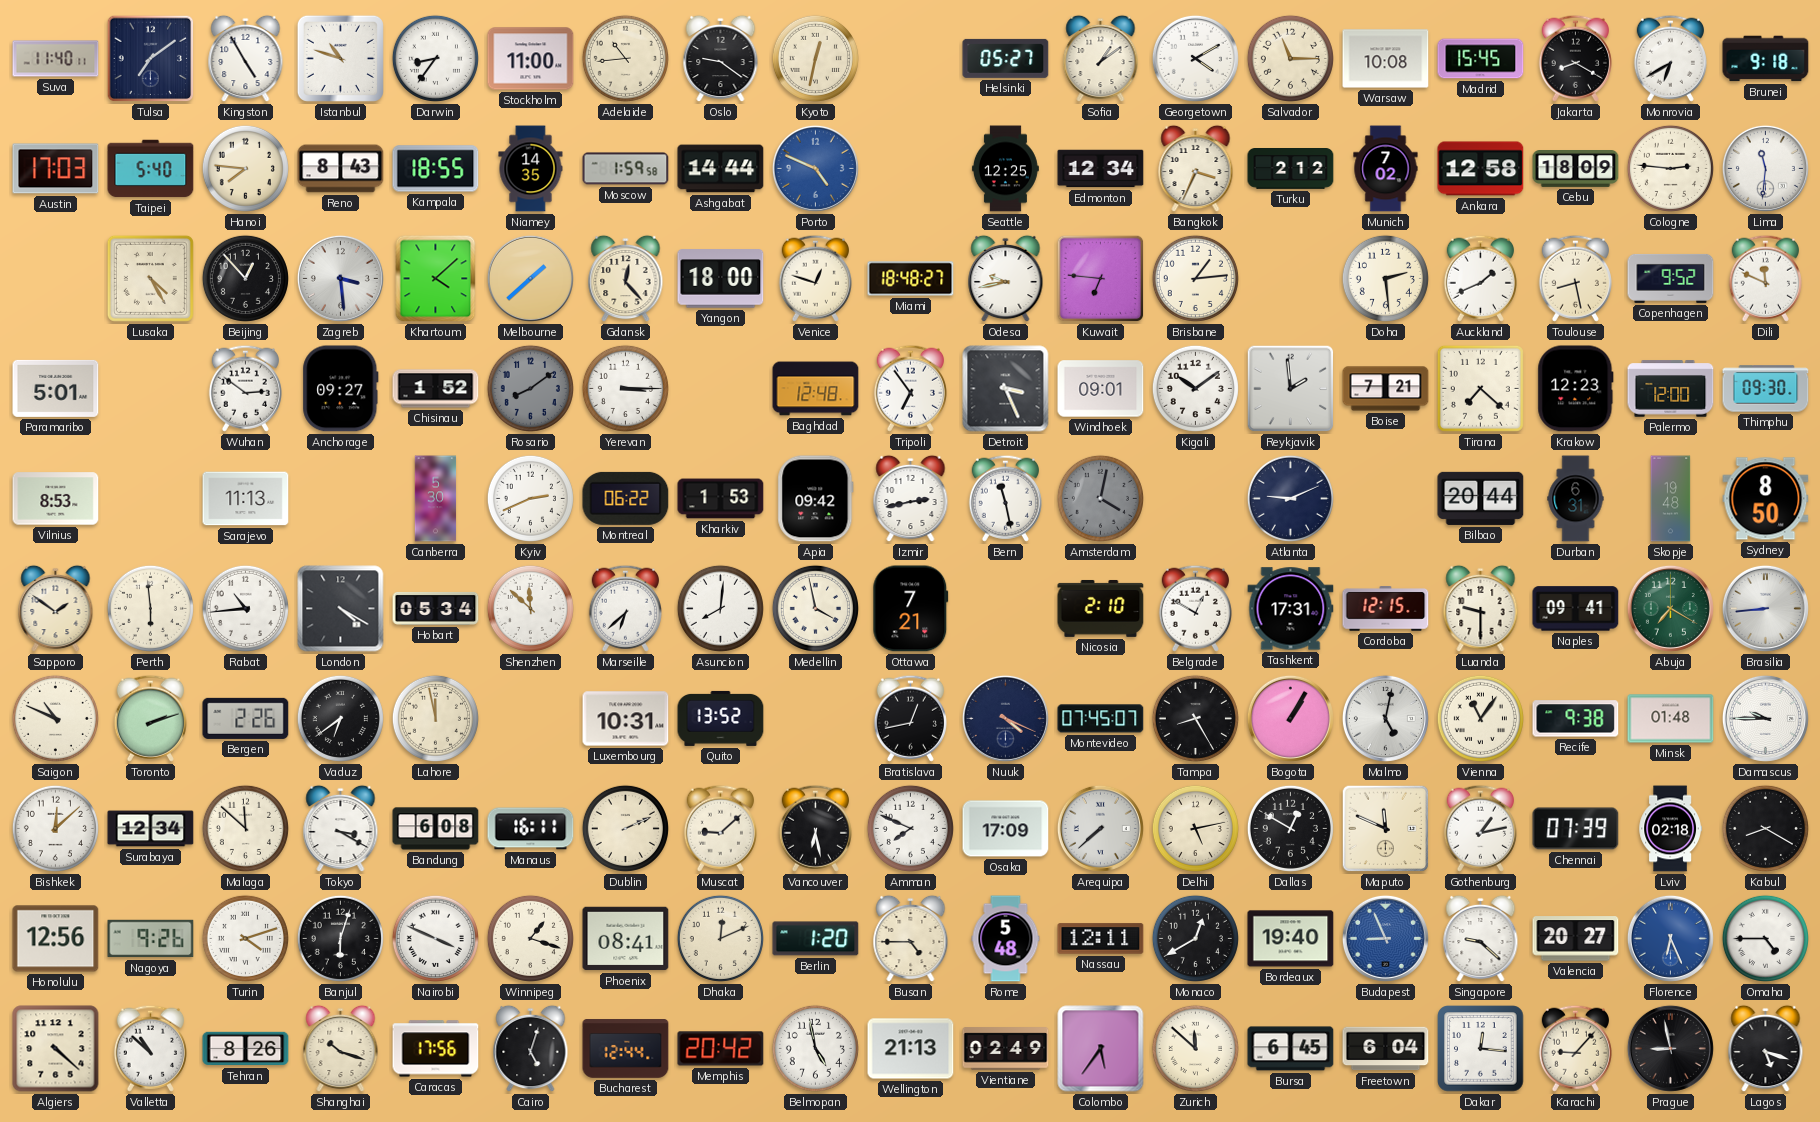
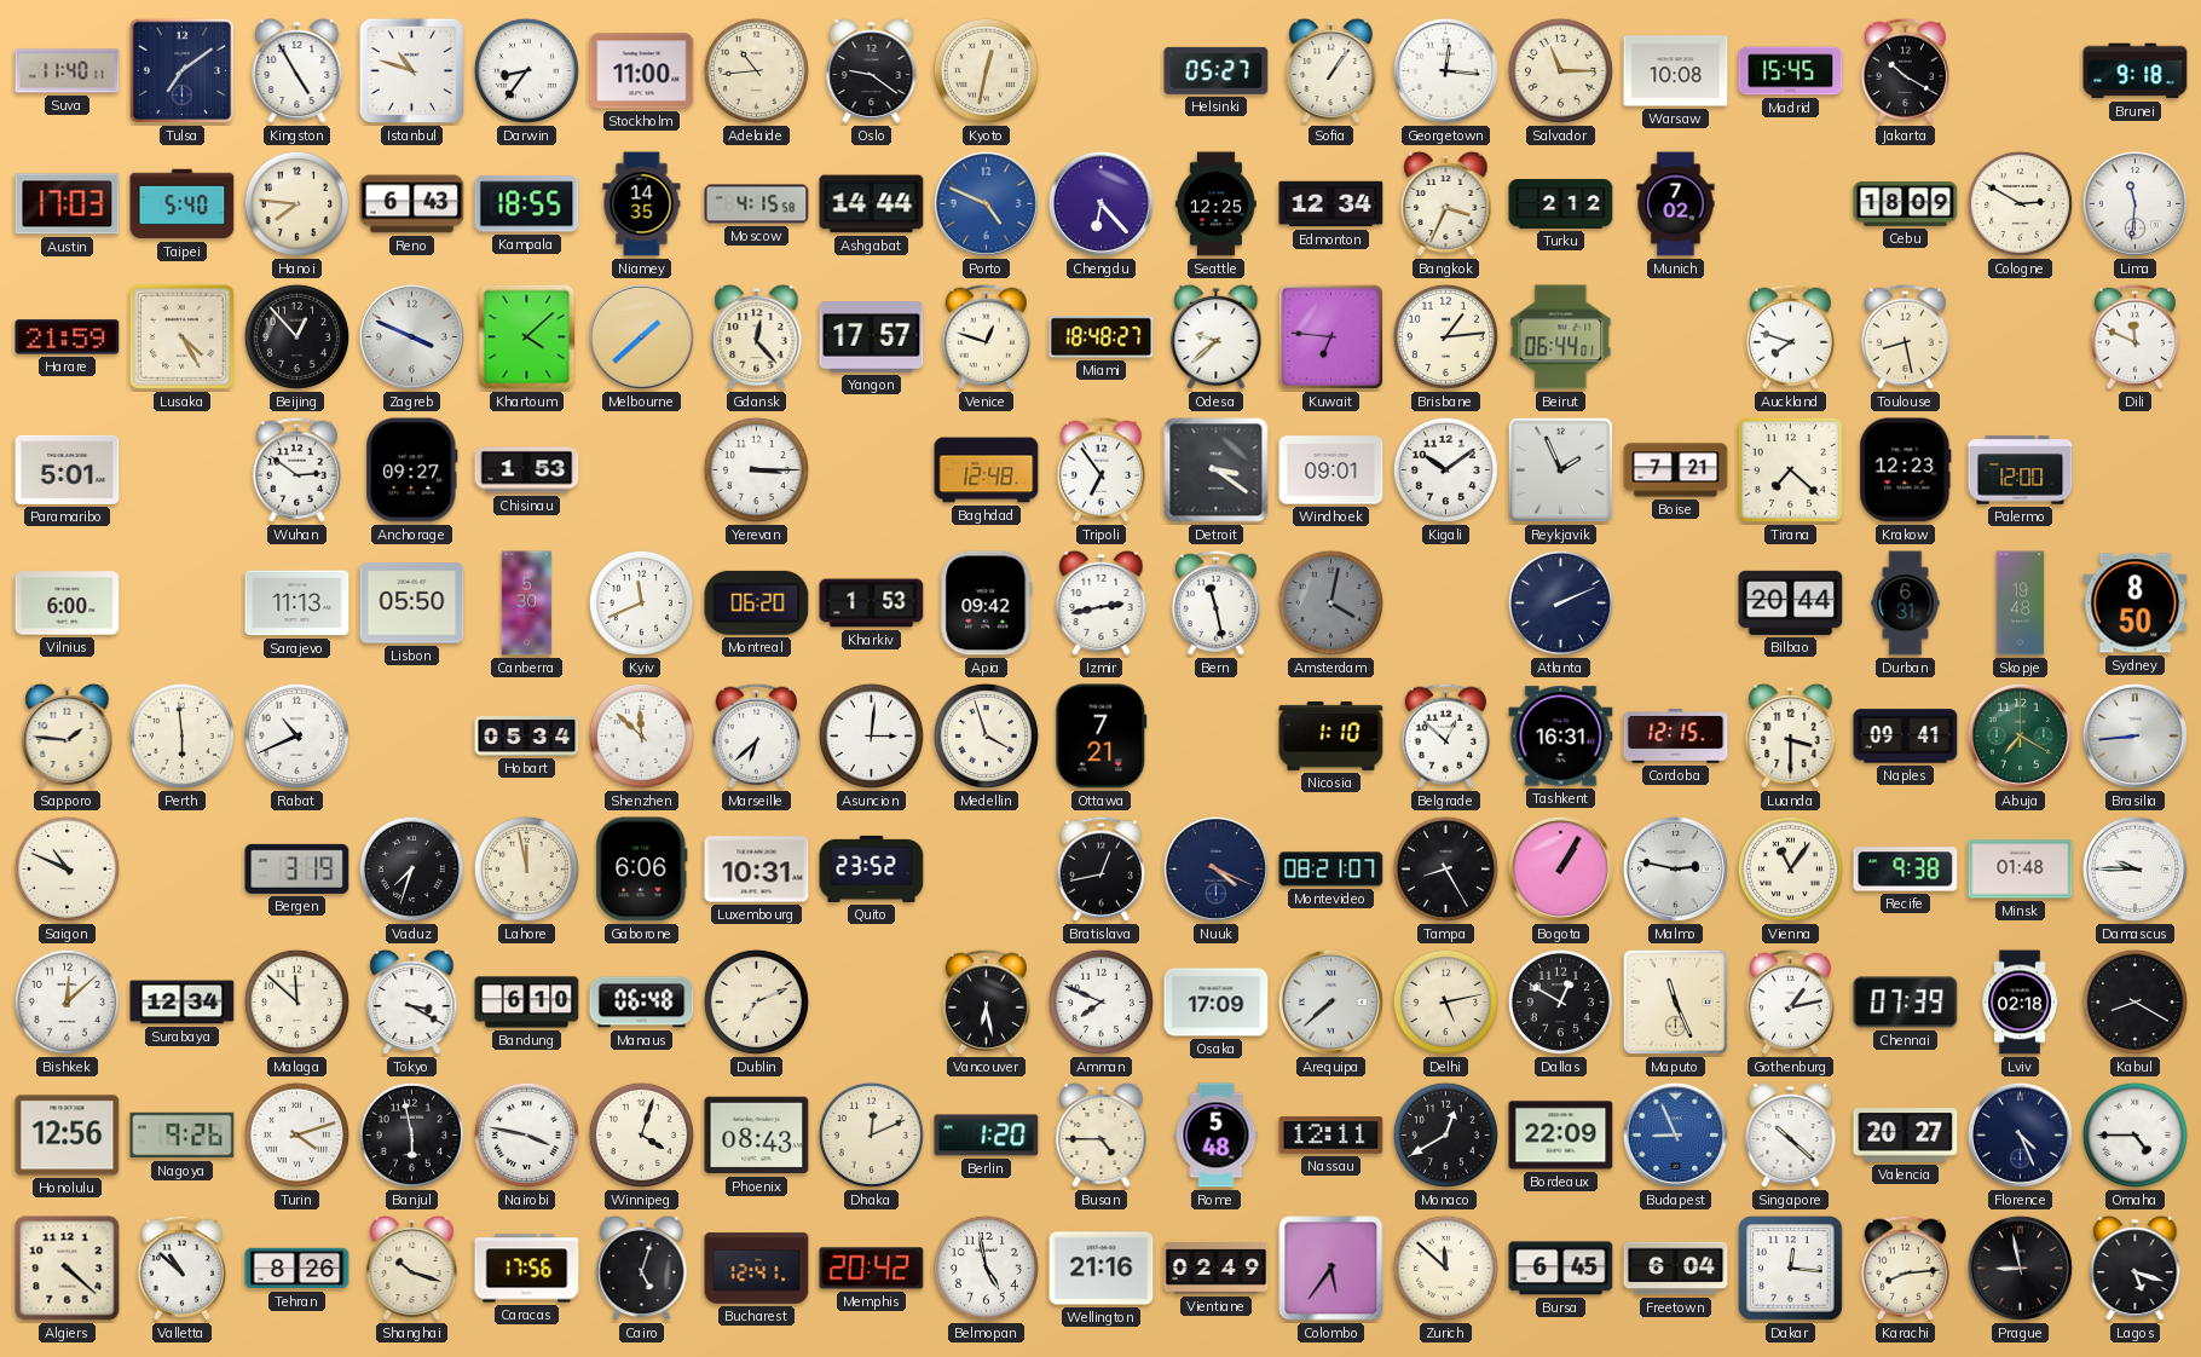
Sofia: 1:09 -> 1:06
Georgetown: 4:10 -> 12:16
Jakarta: 8:20 -> 10:20
Monrovia: 6:40 -> none
Reno: 8:43 -> 6:43
Moscow: 1:59 -> 4:15
Chengdu: none -> 6:23
Ankara: 12:58 -> none
Cologne: 2:46 -> 2:50
Harare: none -> 21:59
Zagreb: 3:29 -> 3:49
Yangon: 18:00 -> 17:57
Odesa: 9:43 -> 9:38
Beirut: none -> 06:44
Doha: 2:29 -> none
Auckland: 1:41 -> 7:48
Copenhagen: 9:52 -> none
Chisinau: 1:52 -> 1:53
Rosario: 8:09 -> none
Detroit: 3:26 -> 3:21
Reykjavik: 1:59 -> 1:56
Thimphu: 09:30 -> none
Vilnius: 8:53 -> 6:00
Lisbon: none -> 05:50
Kyiv: 2:41 -> 11:41
Montreal: 06:22 -> 06:20
Atlanta: 9:11 -> 2:11
Sapporo: 1:51 -> 1:46
Rabat: 10:44 -> 10:41
London: 4:20 -> none
Asuncion: 8:01 -> 3:01
Medellin: 3:58 -> 3:57
Nicosia: 2:10 -> 1:10
Belgrade: 12:50 -> 12:52
Tashkent: 17:31 -> 16:31
Luanda: 9:30 -> 3:30
Toronto: 2:12 -> none
Bergen: 2:26 -> 3:19
Vaduz: 6:39 -> 7:33
Gaborone: none -> 6:06
Quito: 13:52 -> 23:52
Montevideo: 07:45 -> 08:21
Malmo: 5:02 -> 2:47
Bandung: 6:08 -> 6:10
Manaus: 16:11 -> 06:48
Dublin: 2:11 -> 7:11
Muscat: 9:08 -> none
Maputo: 11:49 -> 11:26
Banjul: 6:03 -> 5:58
Nairobi: 3:49 -> 3:47
Winnipeg: 1:18 -> 4:03
Phoenix: 08:41 -> 08:43
Bordeaux: 19:40 -> 22:09
Singapore: 9:22 -> 10:22
Florence: 6:26 -> 4:26
Florence dial: blue -> navy
Bucharest: 12:44 -> 12:41
Wellington: 21:13 -> 21:16
Karachi: 9:07 -> 8:14
